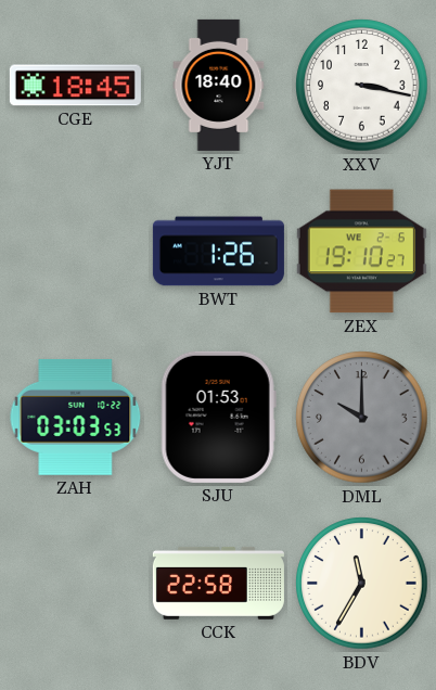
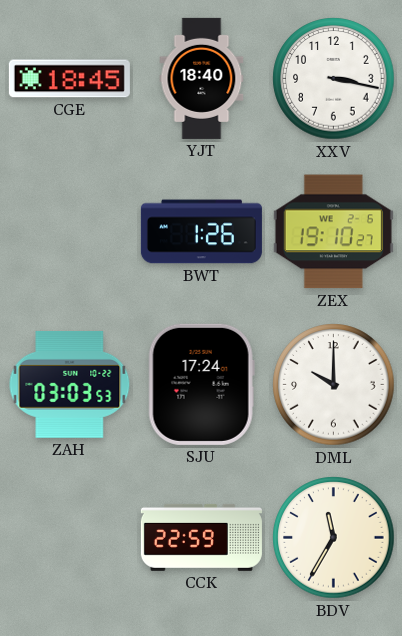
SJU: 01:53 -> 17:24
DML dial: grey -> white
CCK: 22:58 -> 22:59
